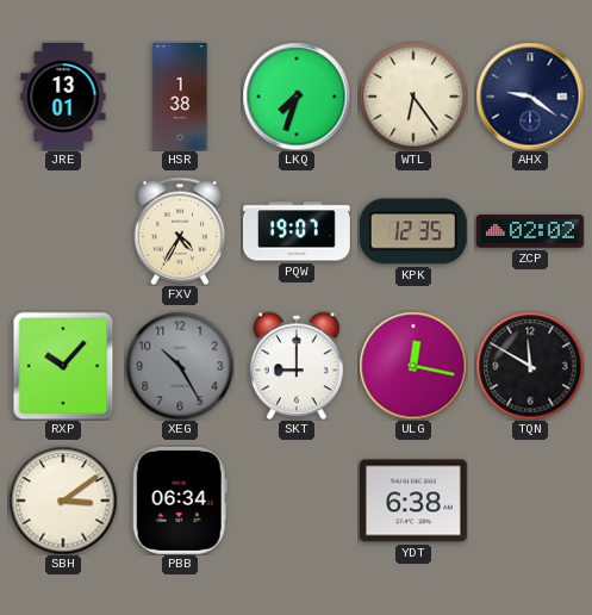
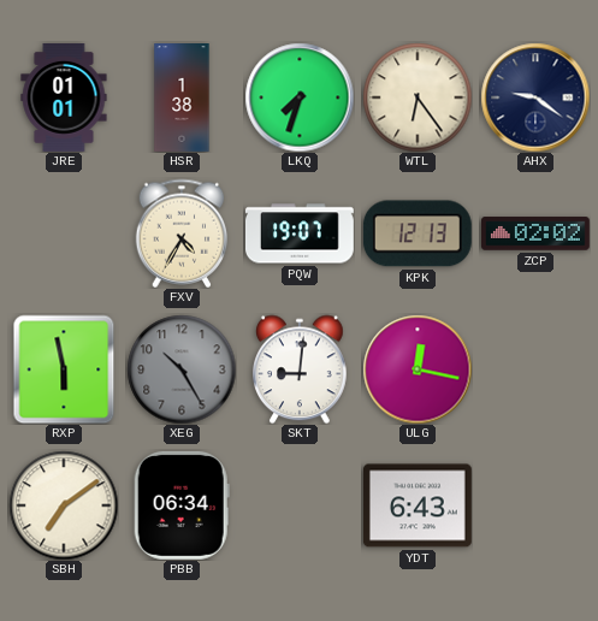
JRE: 13:01 -> 01:01
KPK: 12:35 -> 12:13
RXP: 10:07 -> 5:58
SKT: 9:00 -> 9:01
TQN: 11:50 -> none
SBH: 3:09 -> 7:09
YDT: 6:38 -> 6:43
